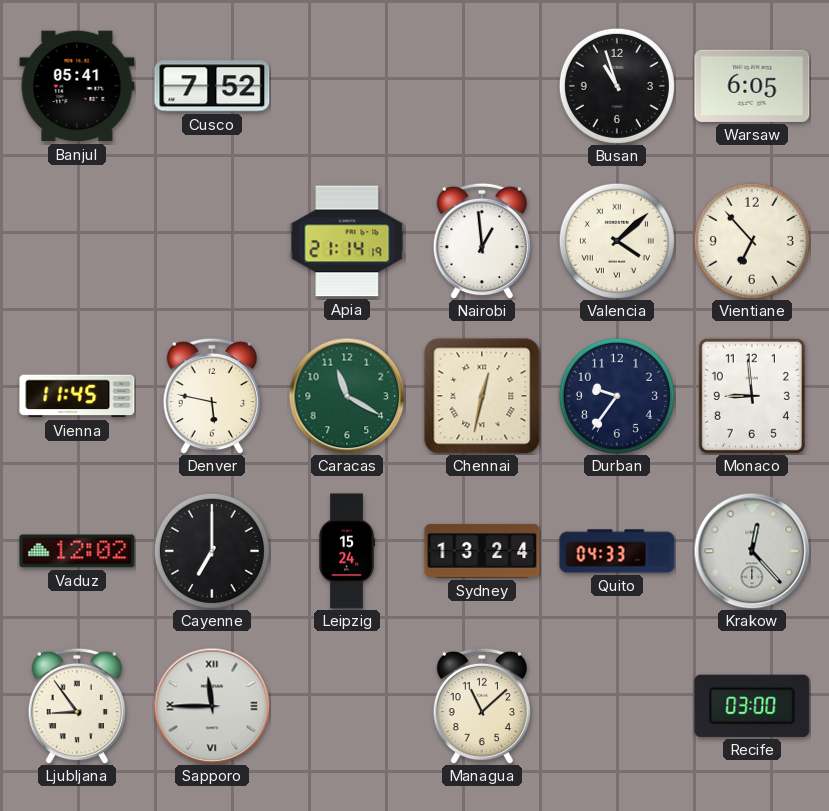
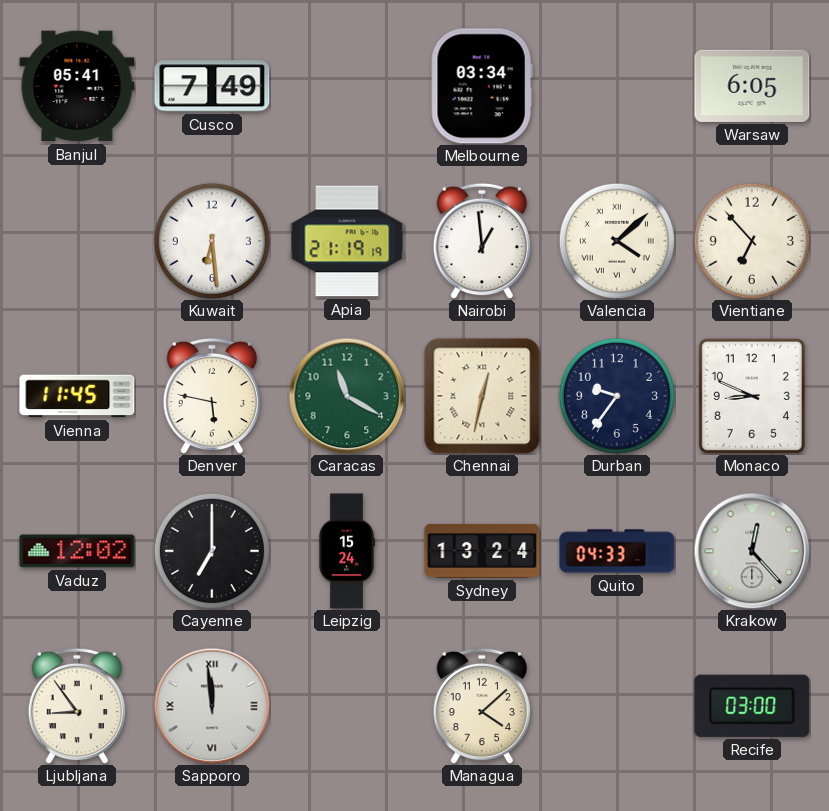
Cusco: 7:52 -> 7:49
Melbourne: none -> 03:34
Busan: 10:57 -> none
Kuwait: none -> 6:29
Apia: 21:14 -> 21:19
Monaco: 8:59 -> 8:49
Sapporo: 11:45 -> 11:59
Managua: 11:08 -> 4:08
